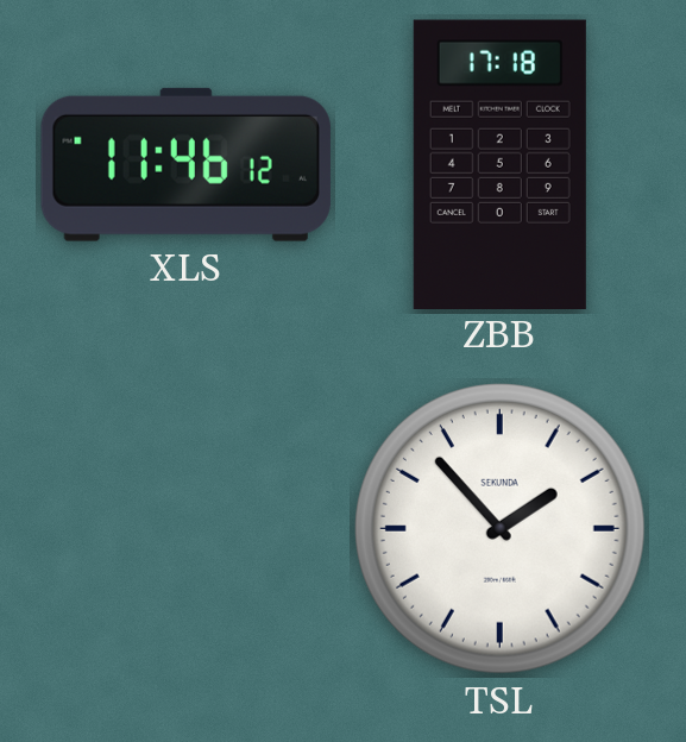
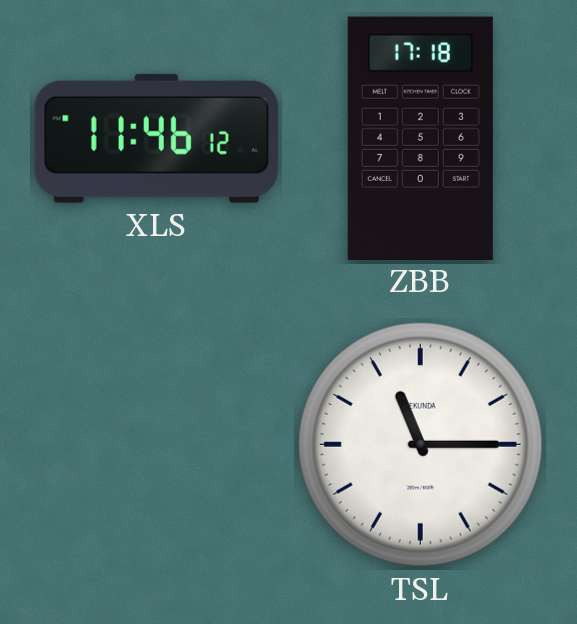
TSL: 1:53 -> 11:15
